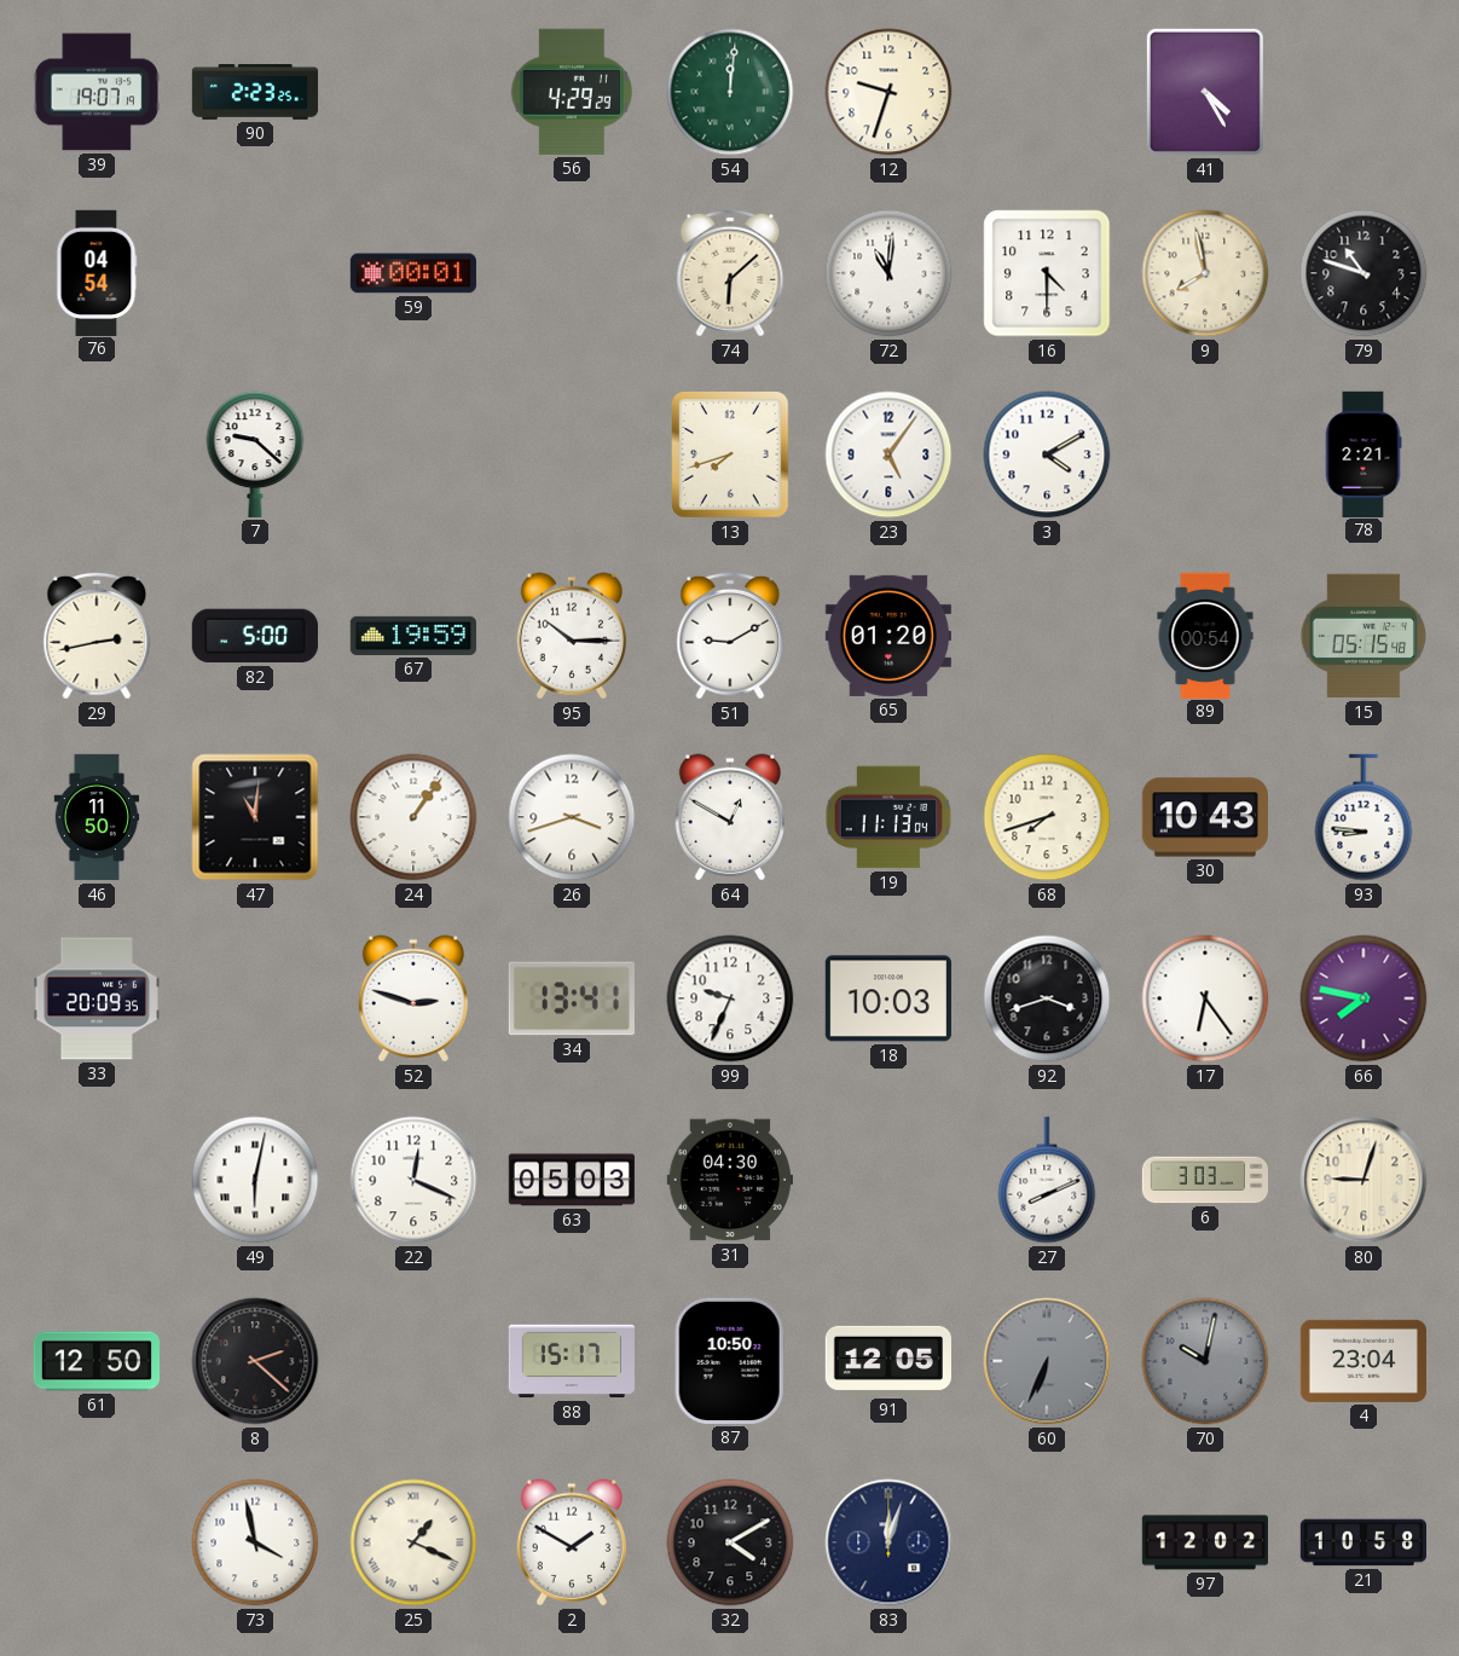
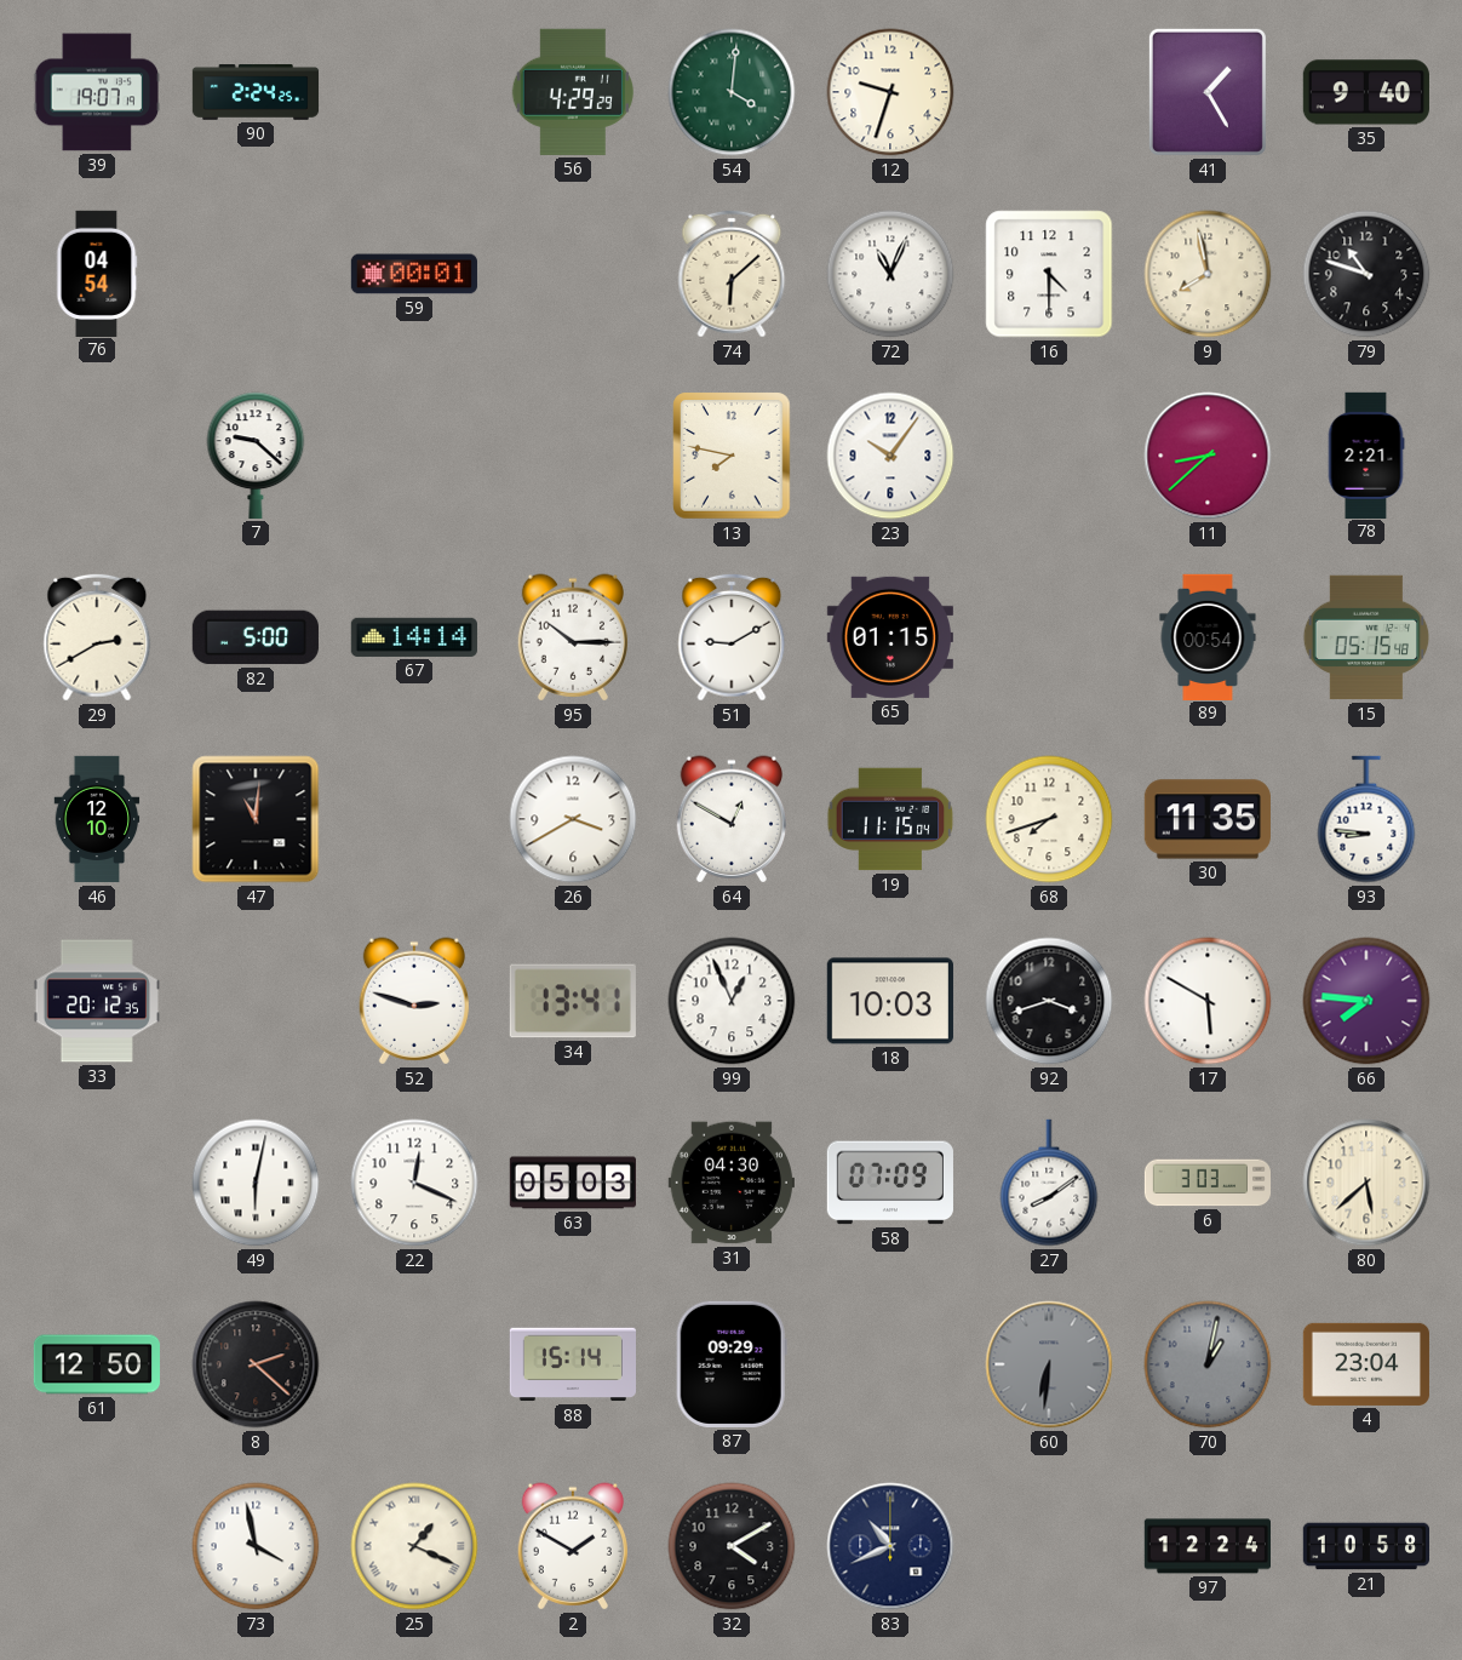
90: 2:23 -> 2:24
54: 12:01 -> 4:01
41: 4:25 -> 1:25
35: none -> 9:40
72: 11:01 -> 11:04
13: 7:42 -> 7:47
23: 5:06 -> 10:06
3: 4:10 -> none
11: none -> 8:38
29: 2:43 -> 2:40
67: 19:59 -> 14:14
65: 01:20 -> 01:15
46: 11:50 -> 12:10
24: 1:06 -> none
26: 3:42 -> 3:40
19: 11:13 -> 11:15
30: 10:43 -> 11:35
33: 20:09 -> 20:12
99: 9:34 -> 12:56
17: 6:24 -> 5:50
66: 7:47 -> 7:46
58: none -> 07:09
27: 8:11 -> 8:09
80: 9:03 -> 5:38
88: 15:17 -> 15:14
87: 10:50 -> 09:29
91: 12:05 -> none
60: 6:34 -> 6:31
70: 10:02 -> 1:02
83: 12:03 -> 10:41
97: 12:02 -> 12:24
